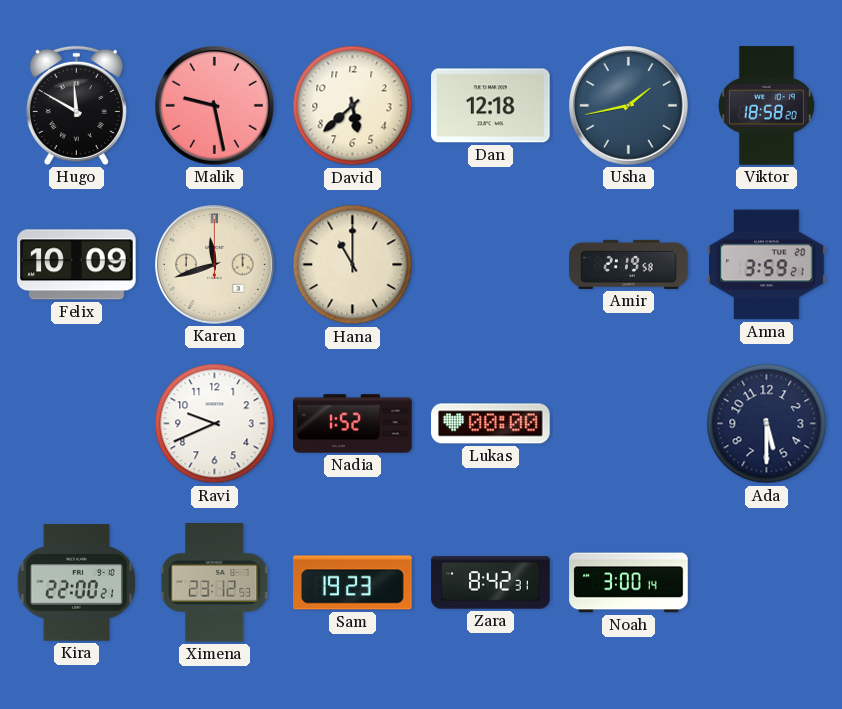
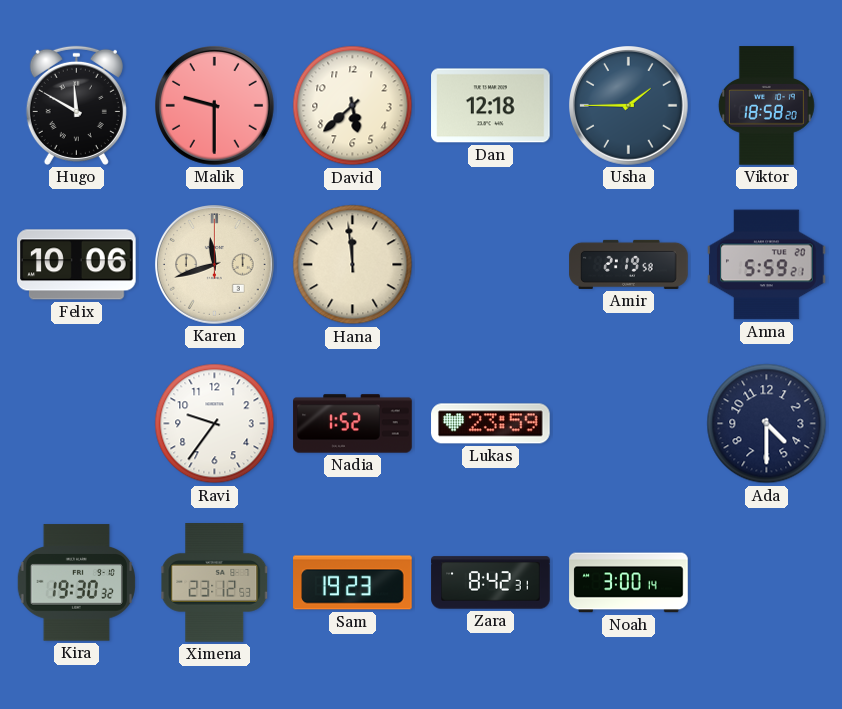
Malik: 9:28 -> 9:30
Usha: 1:43 -> 1:45
Felix: 10:09 -> 10:06
Hana: 11:00 -> 11:59
Anna: 3:59 -> 5:59
Ravi: 9:41 -> 9:36
Lukas: 00:00 -> 23:59
Ada: 5:30 -> 4:30
Kira: 22:00 -> 19:30
